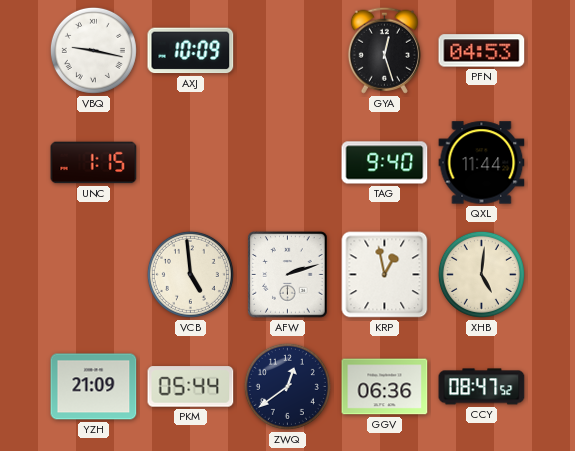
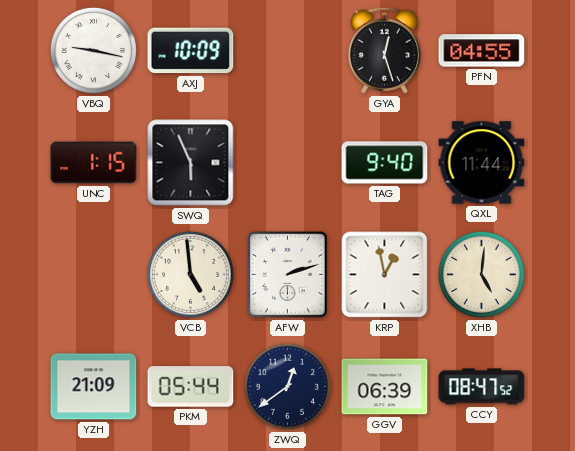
PFN: 04:53 -> 04:55
SWQ: none -> 5:56
GGV: 06:36 -> 06:39
